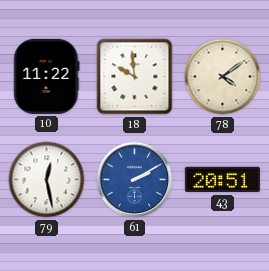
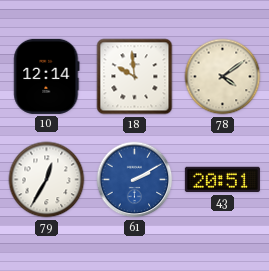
10: 11:22 -> 12:14
79: 12:28 -> 12:35
